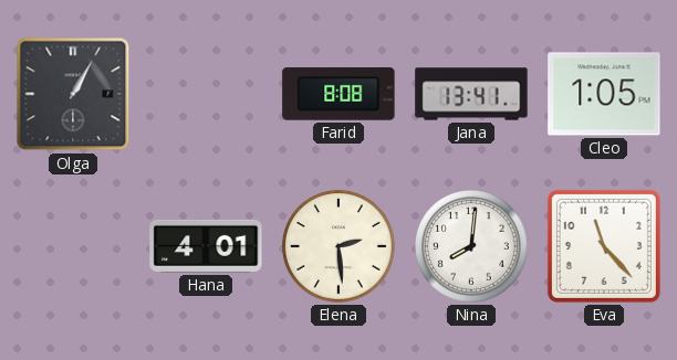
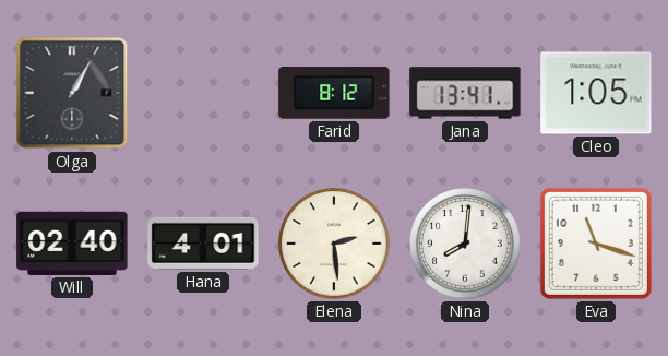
Farid: 8:08 -> 8:12
Will: none -> 02:40
Eva: 11:23 -> 11:18
